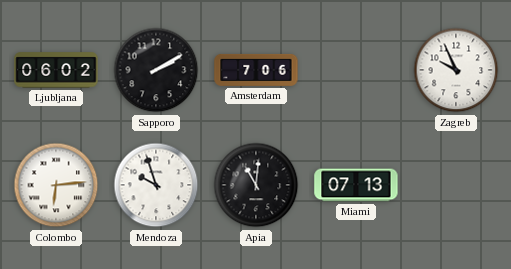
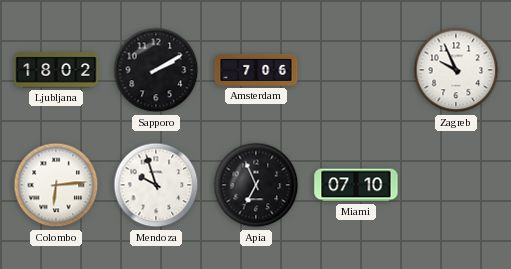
Ljubljana: 06:02 -> 18:02
Apia: 11:01 -> 6:56
Miami: 07:13 -> 07:10
